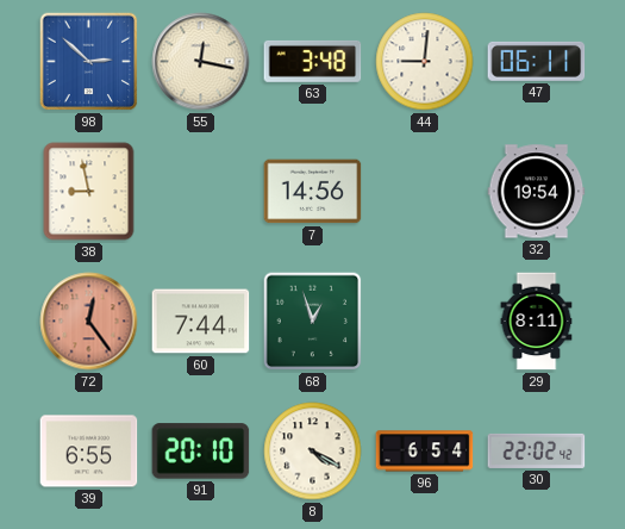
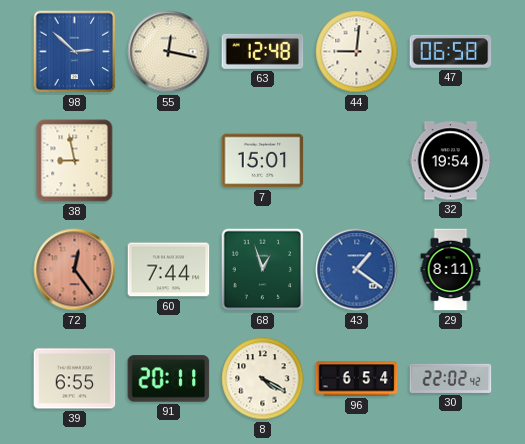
63: 3:48 -> 12:48
47: 06:11 -> 06:58
7: 14:56 -> 15:01
43: none -> 1:21
91: 20:10 -> 20:11
